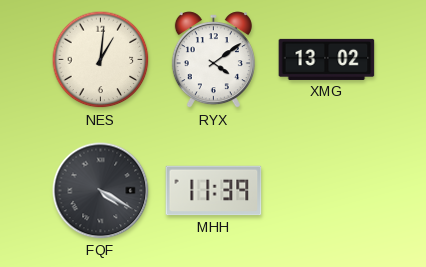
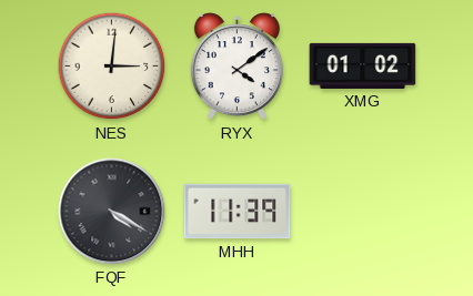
NES: 1:01 -> 3:01
XMG: 13:02 -> 01:02
